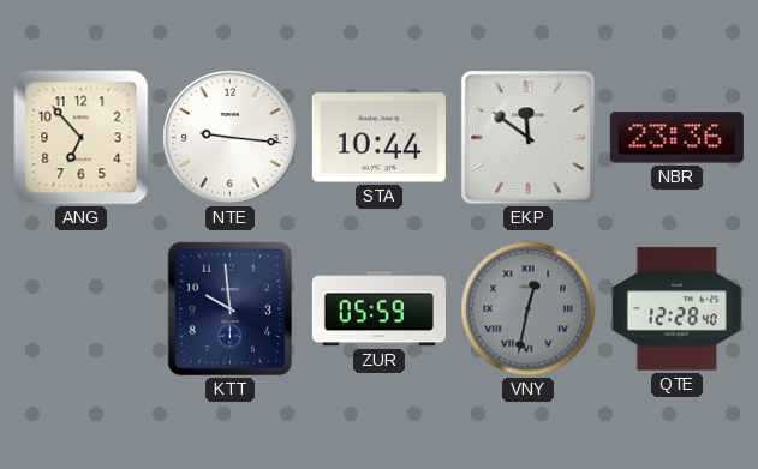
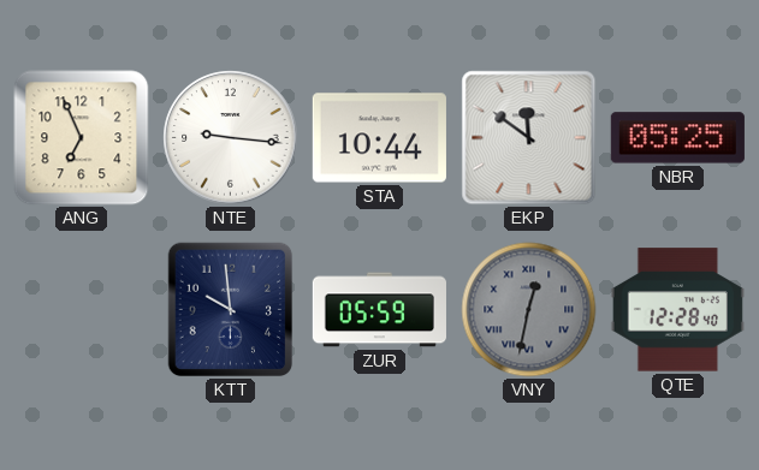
ANG: 6:53 -> 6:56
NBR: 23:36 -> 05:25
